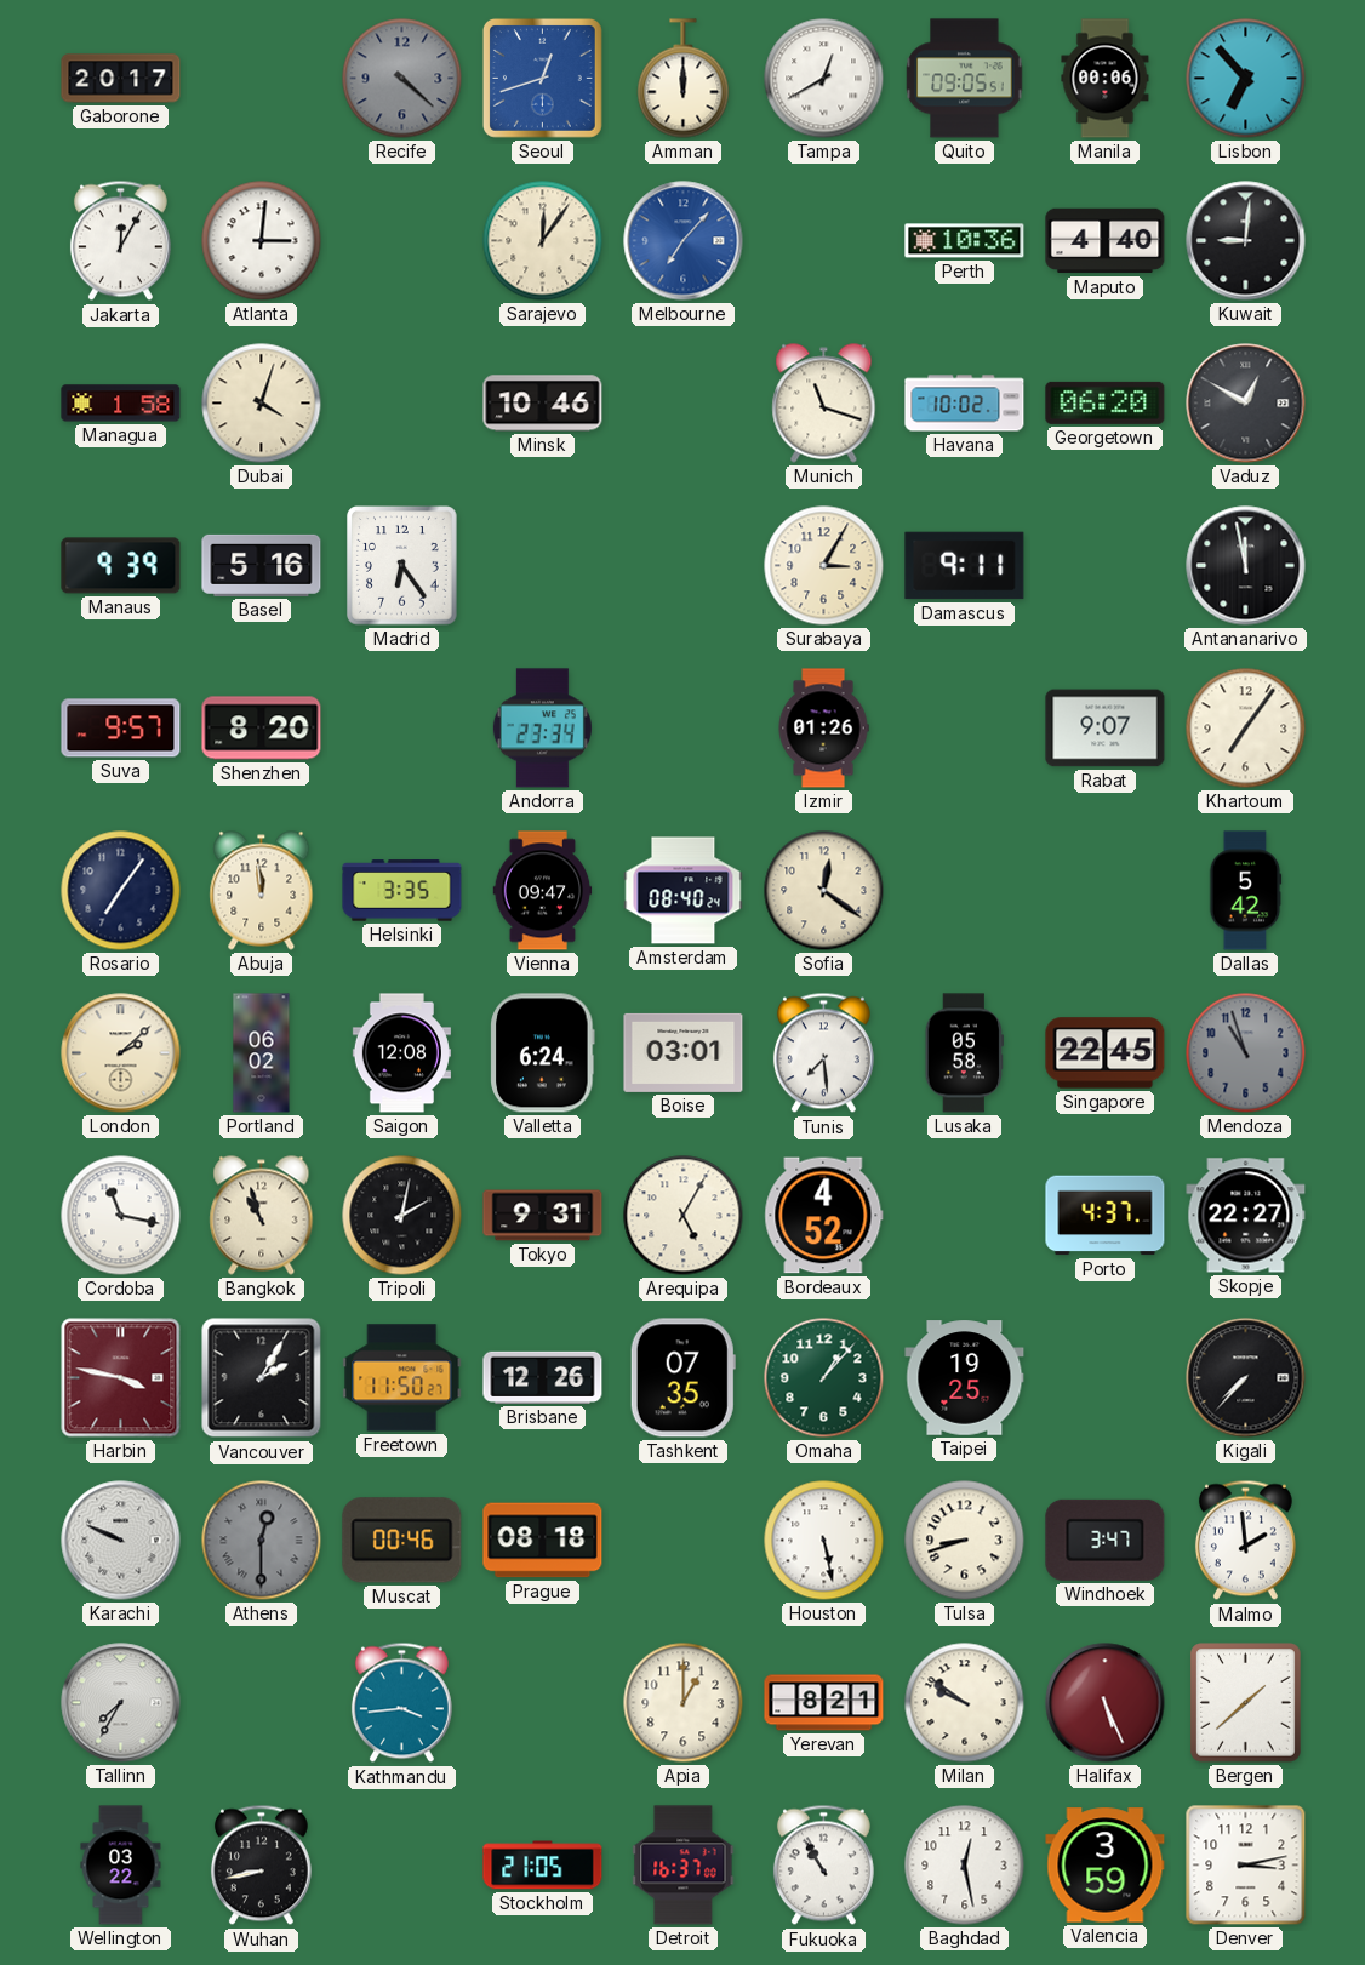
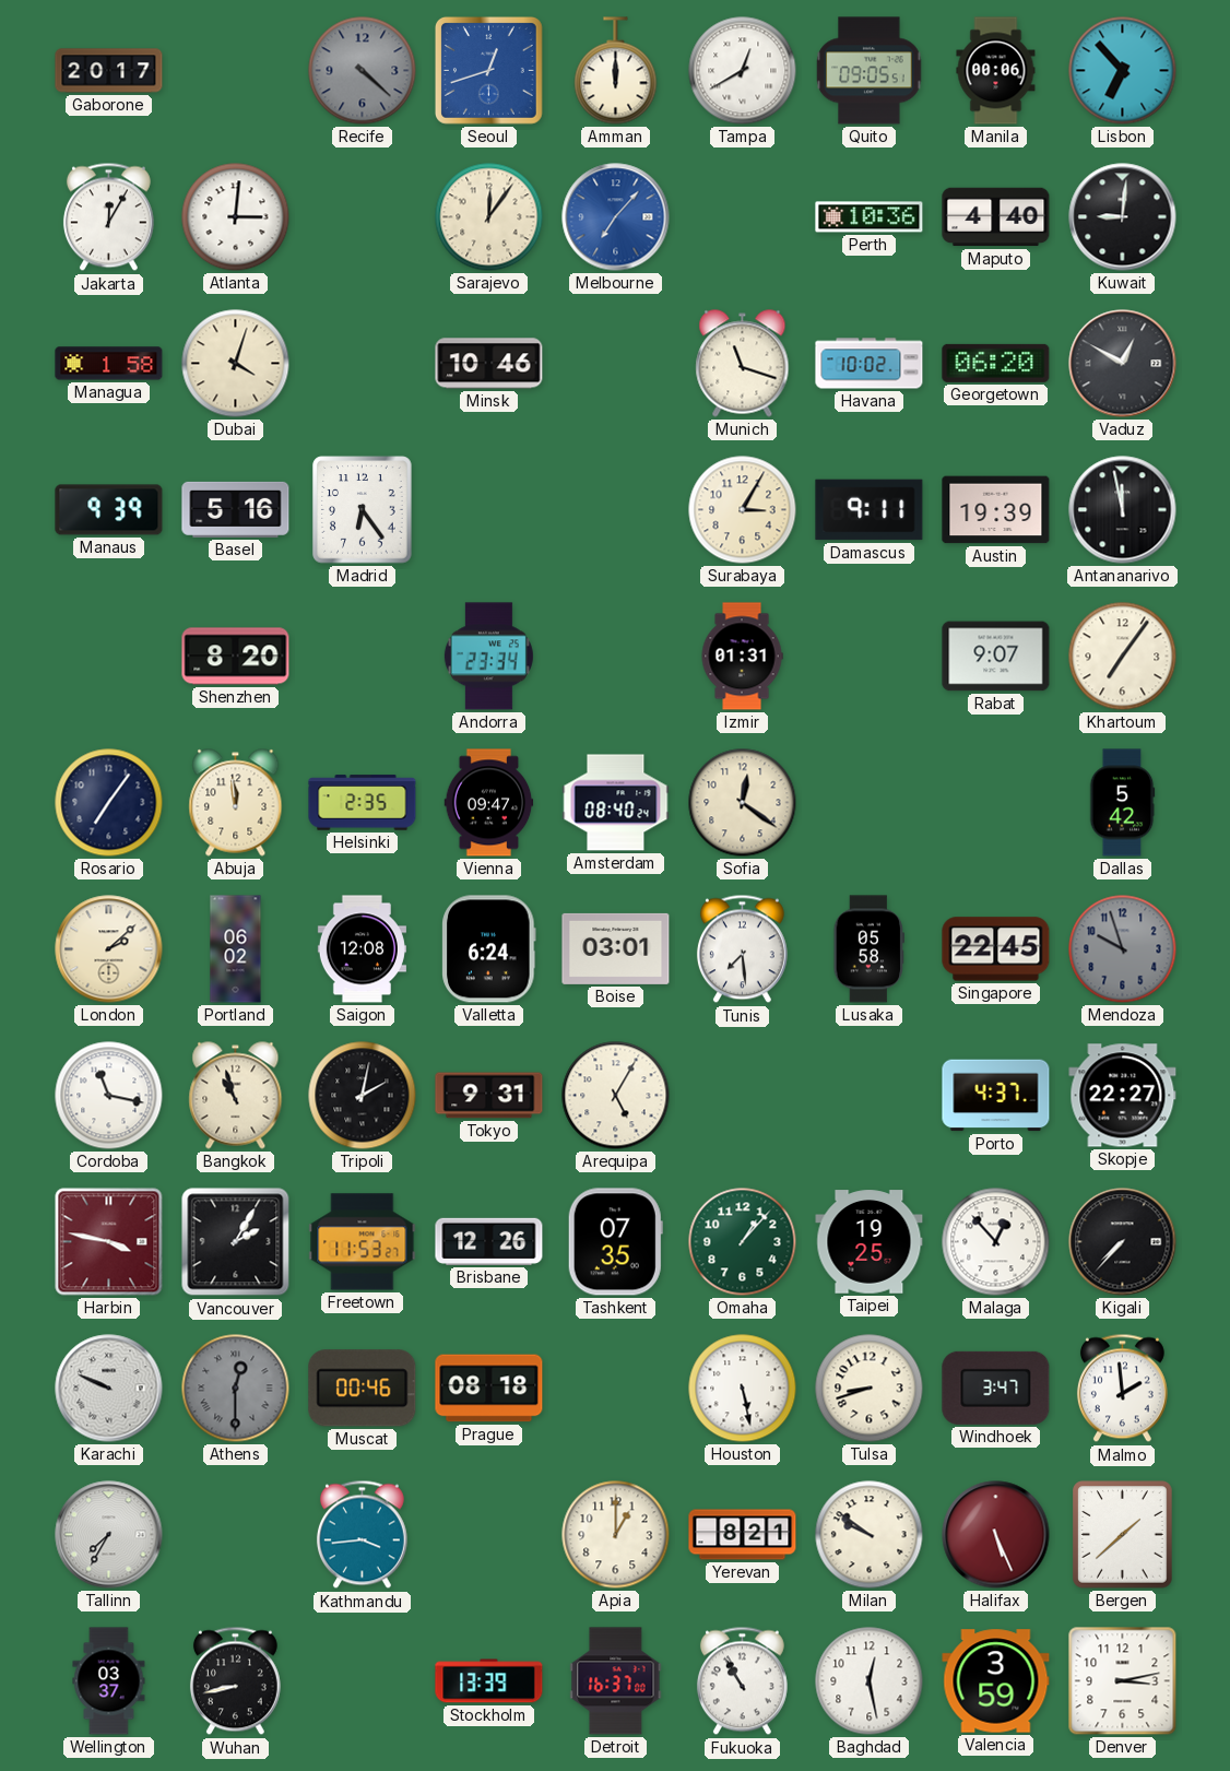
Austin: none -> 19:39
Suva: 9:57 -> none
Izmir: 01:26 -> 01:31
Helsinki: 3:35 -> 2:35
Mendoza: 10:57 -> 9:57
Bordeaux: 4:52 -> none
Freetown: 11:50 -> 11:53
Malaga: none -> 12:53
Wellington: 03:22 -> 03:37
Stockholm: 21:05 -> 13:39
